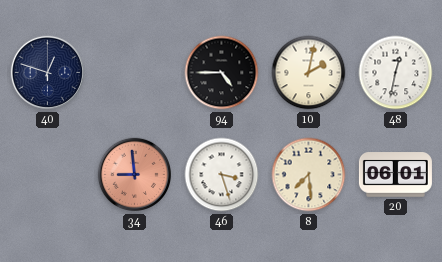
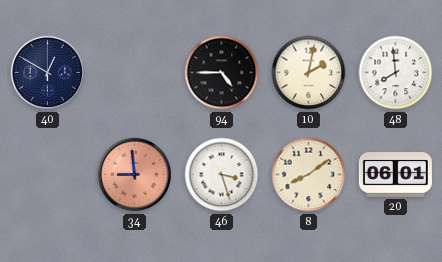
40: 12:48 -> 12:50
48: 12:32 -> 7:59
8: 7:29 -> 8:09
